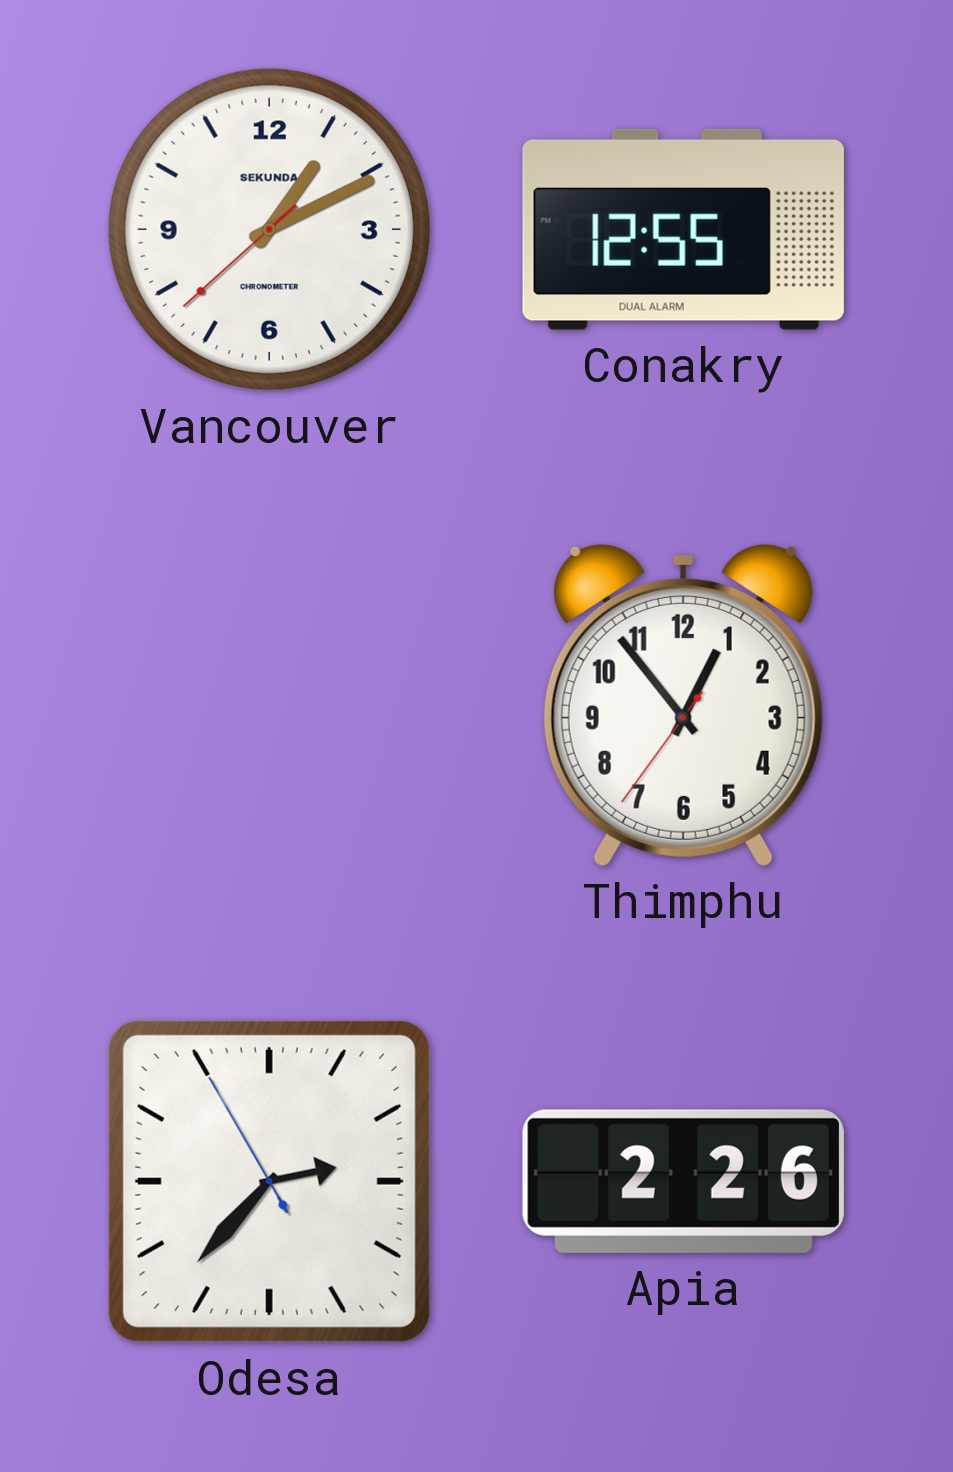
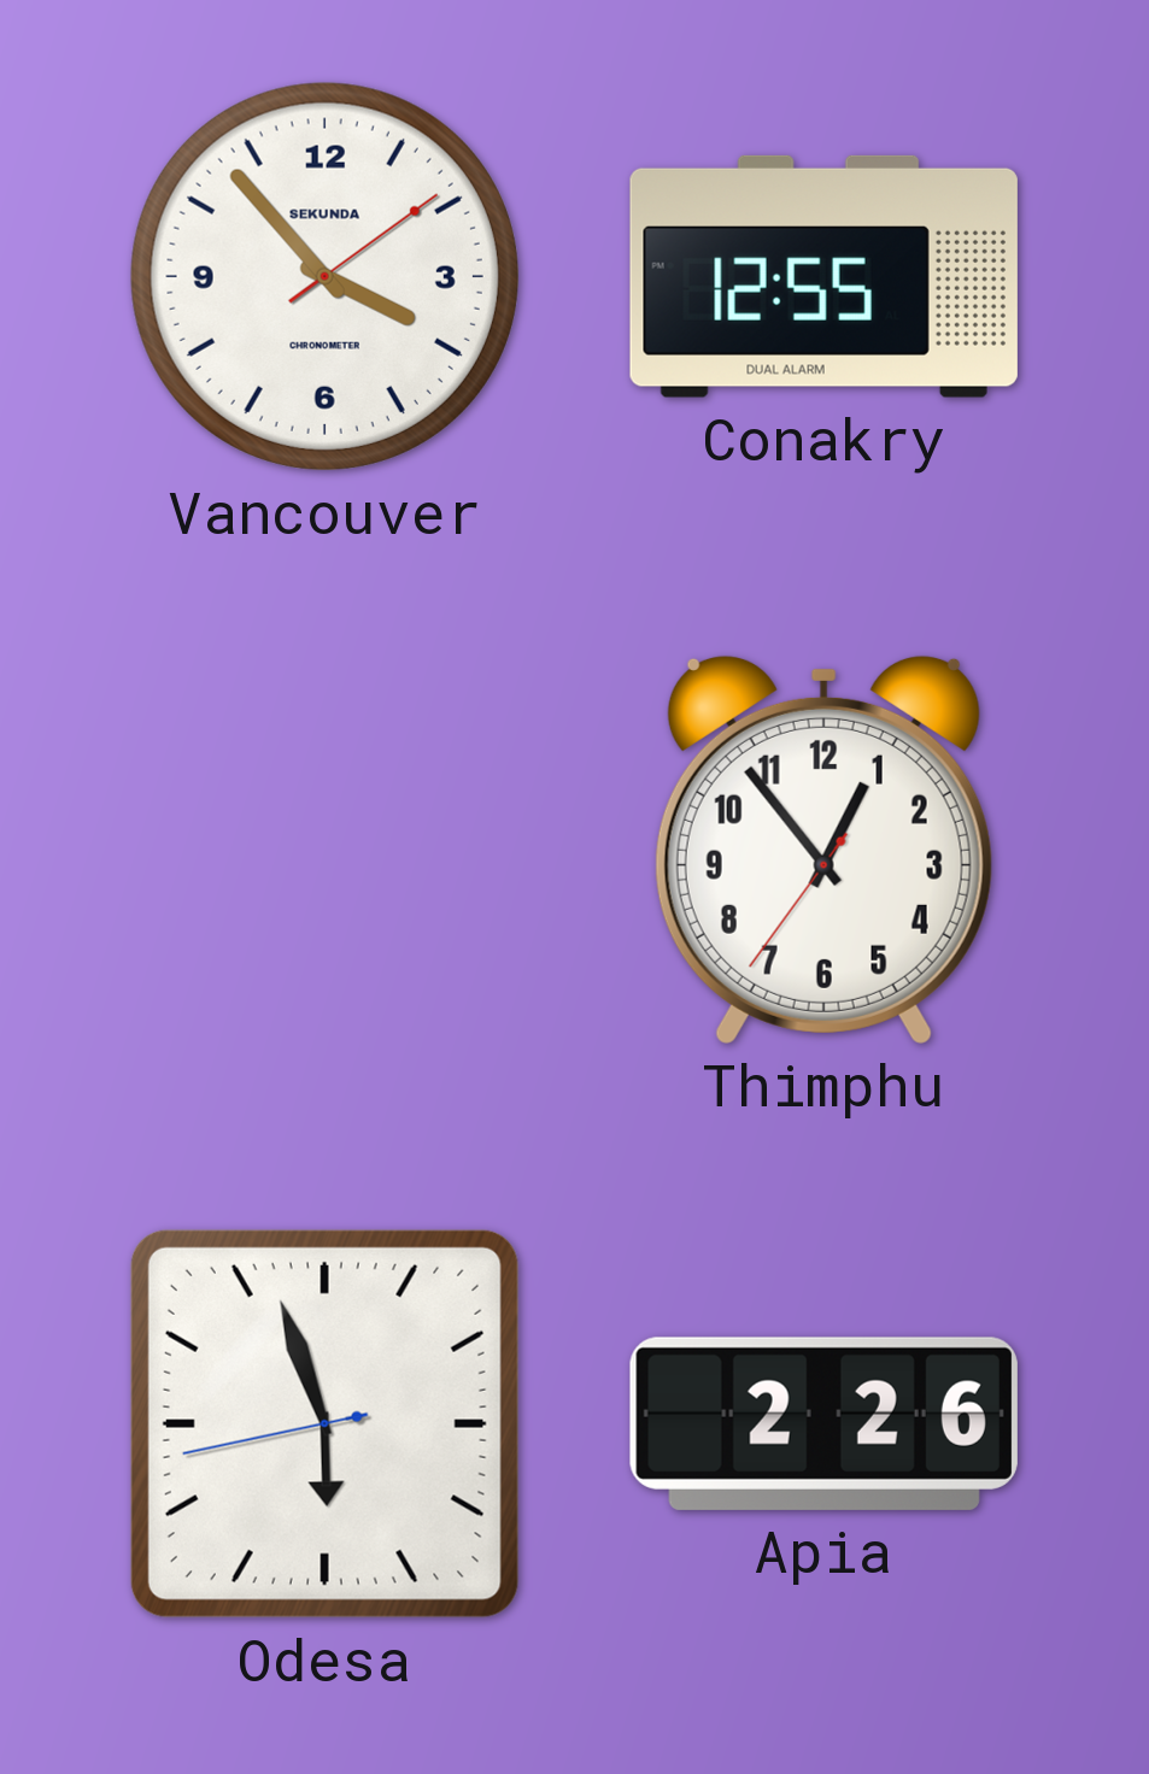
Vancouver: 1:10 -> 3:53
Odesa: 2:36 -> 5:56
